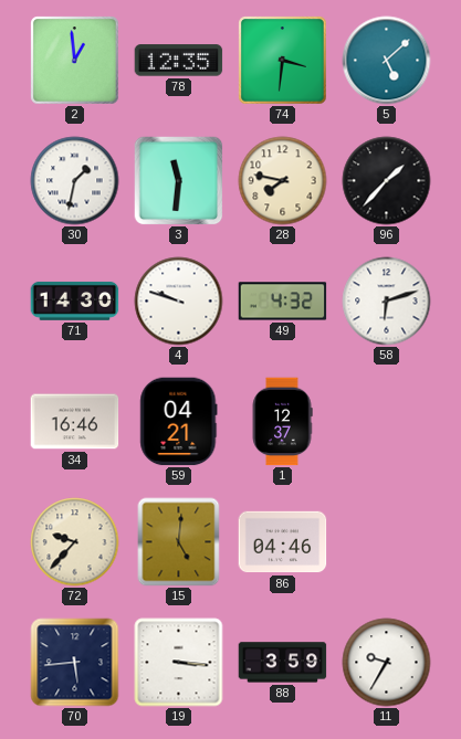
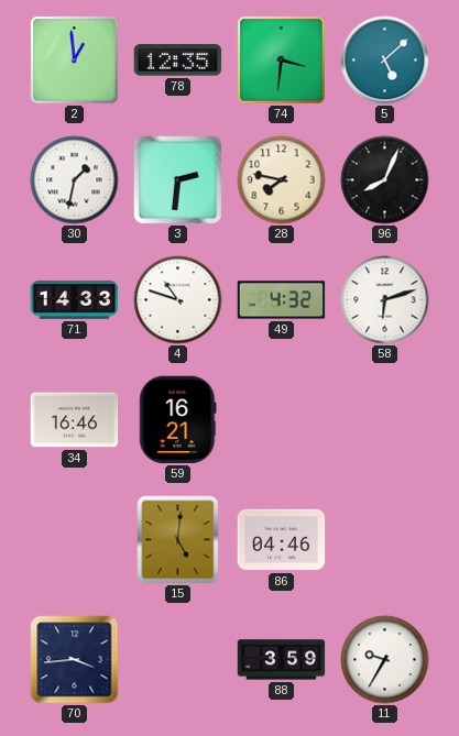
3: 11:31 -> 2:31
96: 1:37 -> 8:04
71: 14:30 -> 14:33
4: 9:48 -> 10:48
59: 04:21 -> 16:21
1: 12:37 -> none
72: 9:37 -> none
70: 5:44 -> 3:44
19: 3:16 -> none
